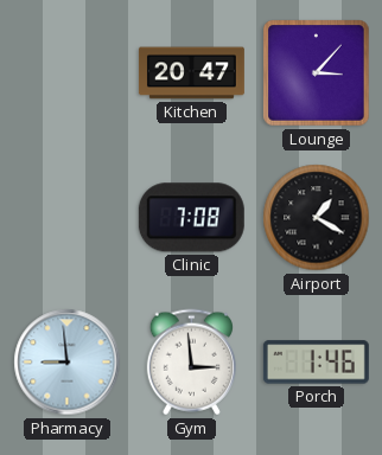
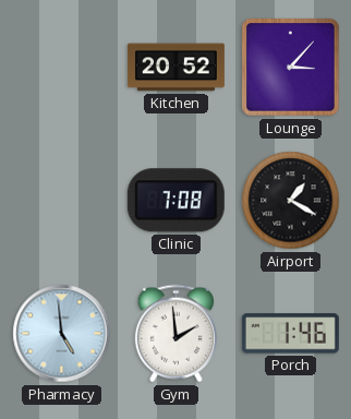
Kitchen: 20:47 -> 20:52
Pharmacy: 8:59 -> 4:59
Gym: 2:59 -> 1:59
